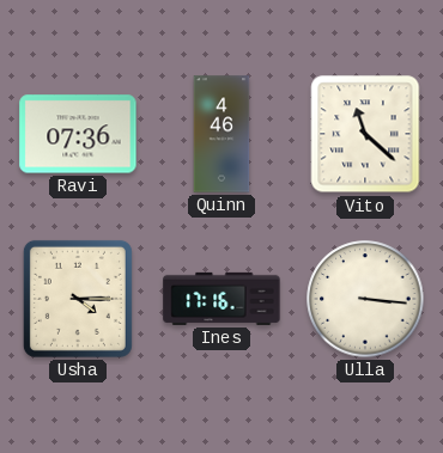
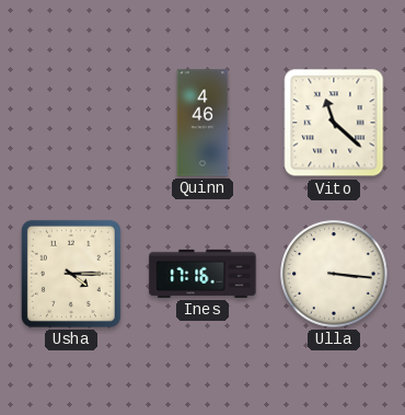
Ravi: 07:36 -> none
